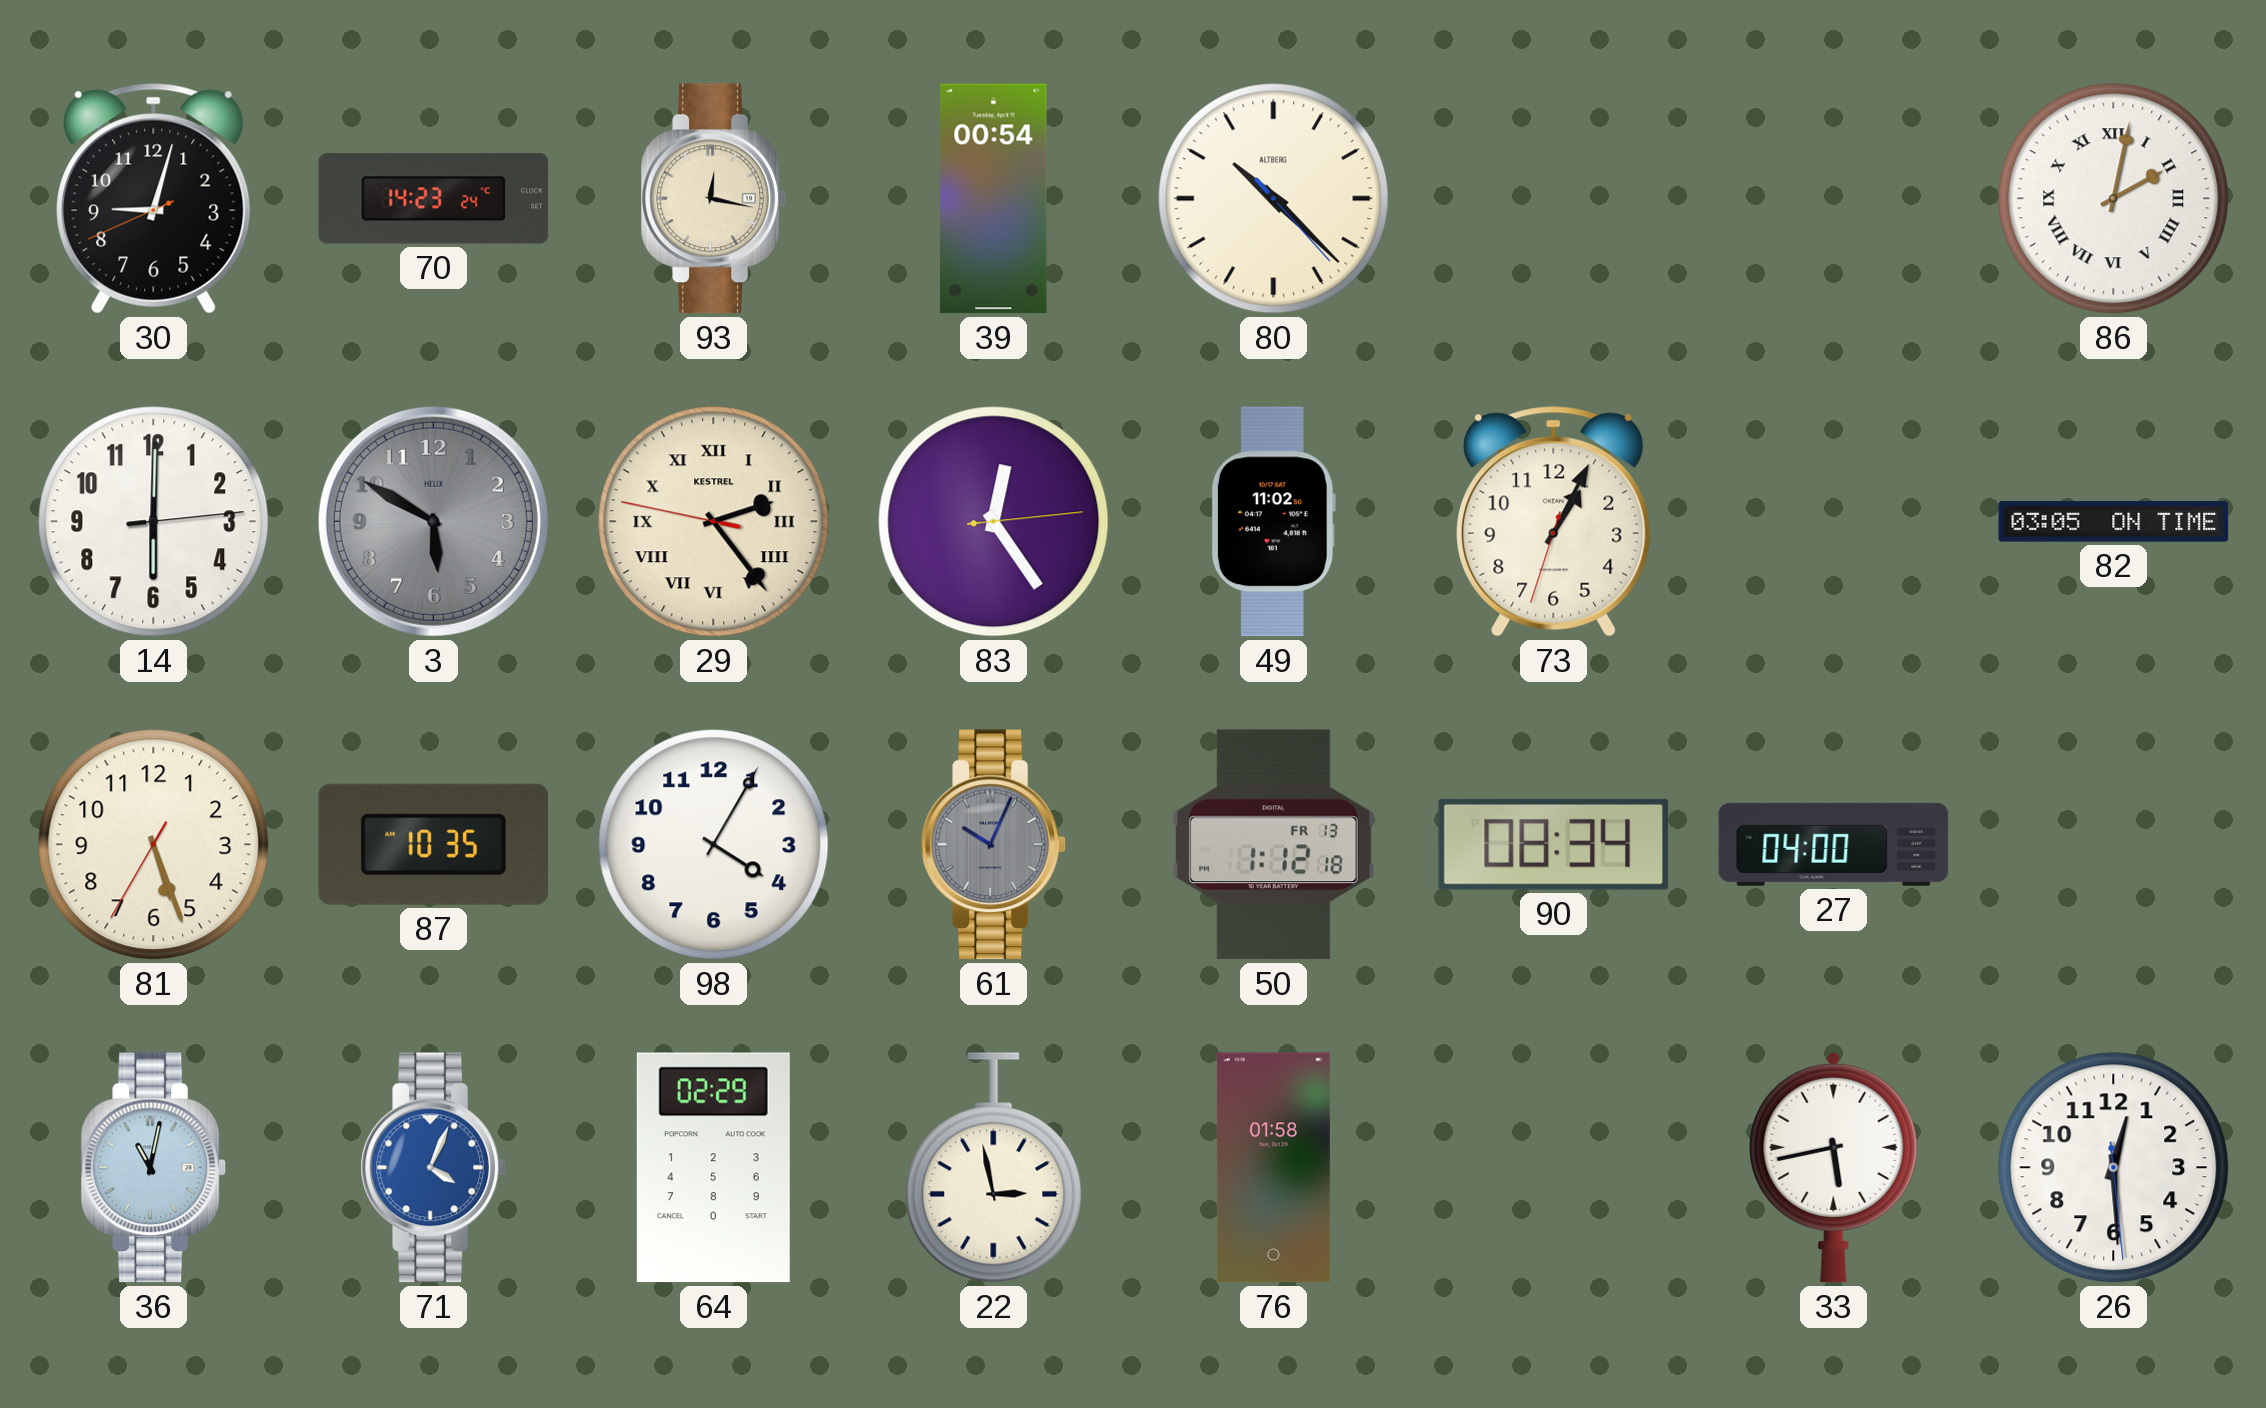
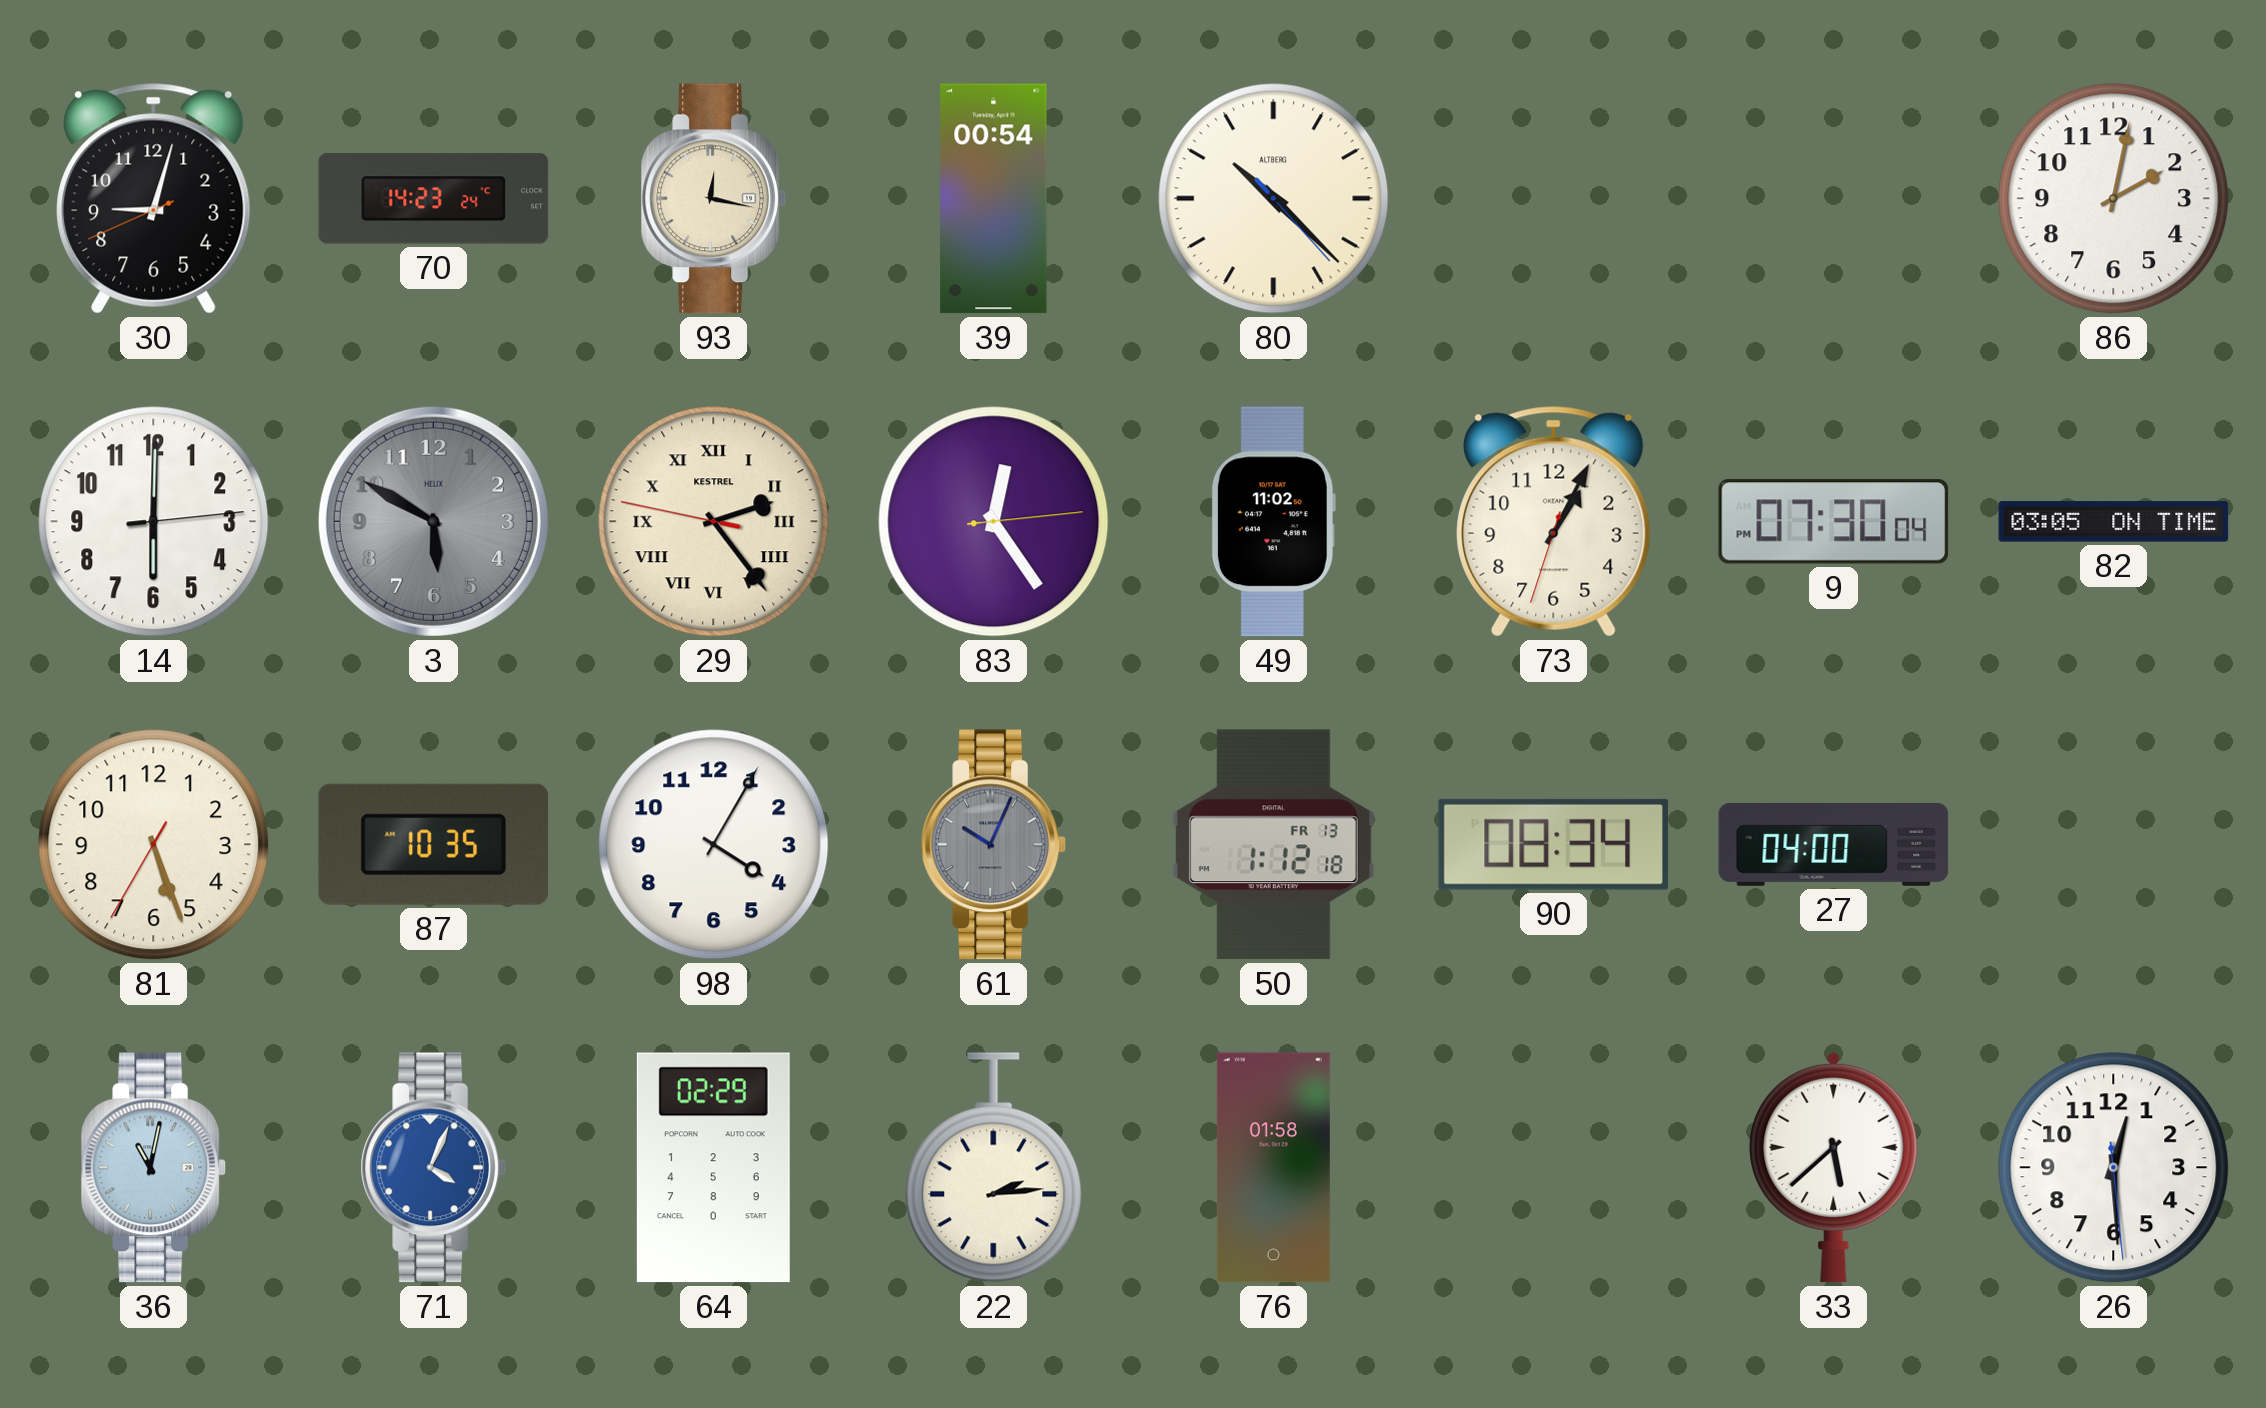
86 numerals: Roman -> Arabic
9: none -> 07:30
22: 2:58 -> 2:14
33: 5:43 -> 5:38
